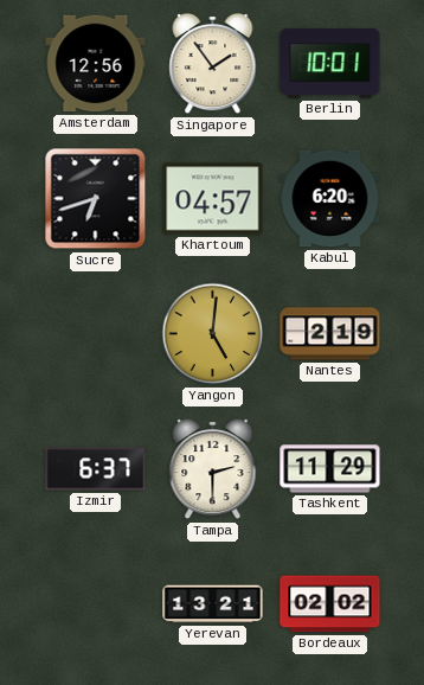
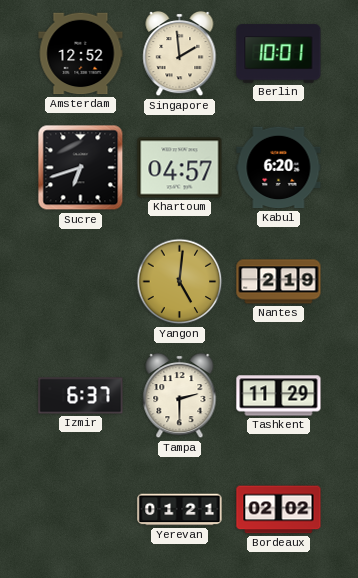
Amsterdam: 12:56 -> 12:52
Singapore: 1:54 -> 1:59
Yerevan: 13:21 -> 01:21
